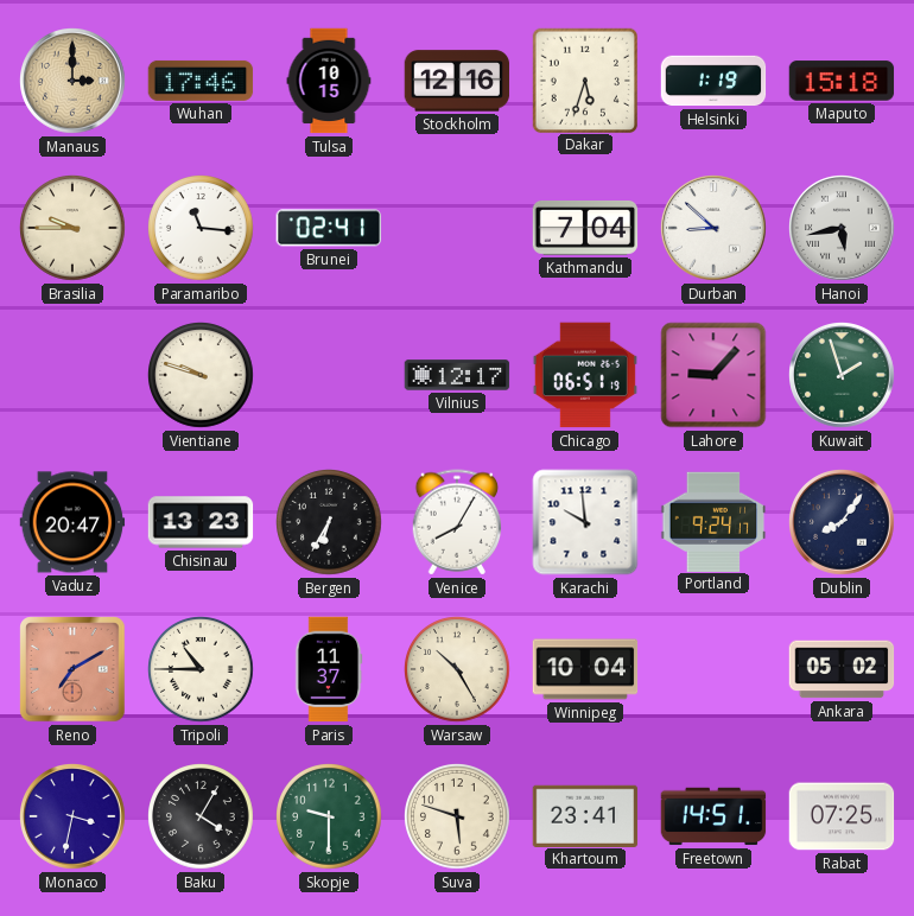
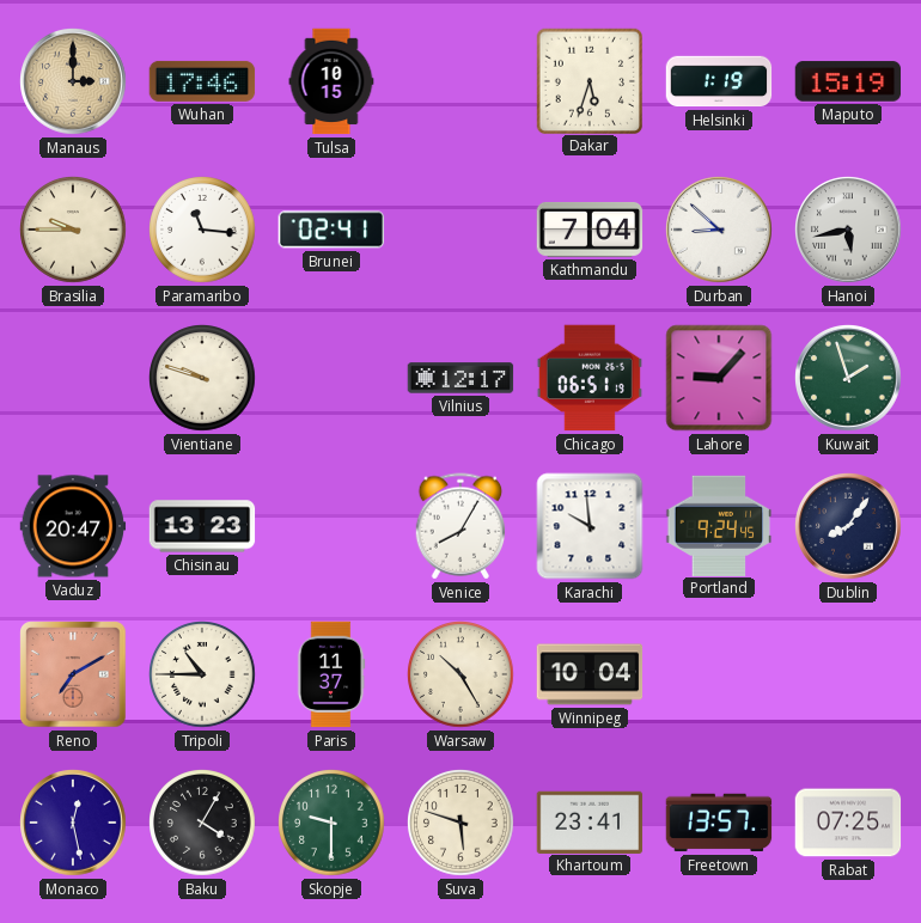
Stockholm: 12:16 -> none
Maputo: 15:18 -> 15:19
Bergen: 6:35 -> none
Portland: 9:24:17 -> 9:24:45
Ankara: 05:02 -> none
Monaco: 3:32 -> 12:28
Freetown: 14:51 -> 13:57
